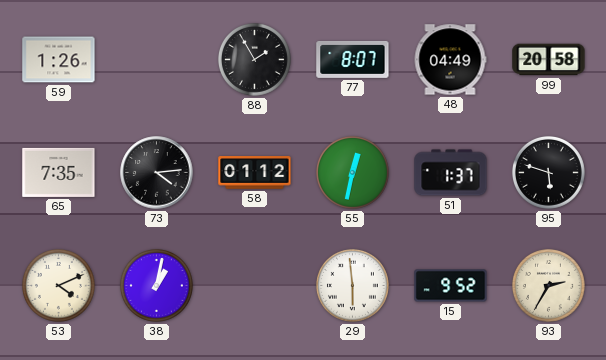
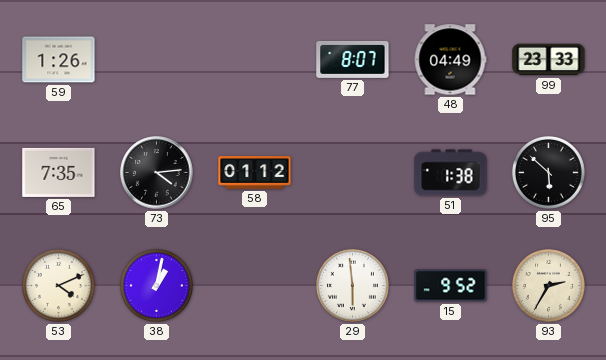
88: 1:55 -> none
99: 20:58 -> 23:33
55: 12:32 -> none
51: 1:37 -> 1:38
95: 5:48 -> 5:52
